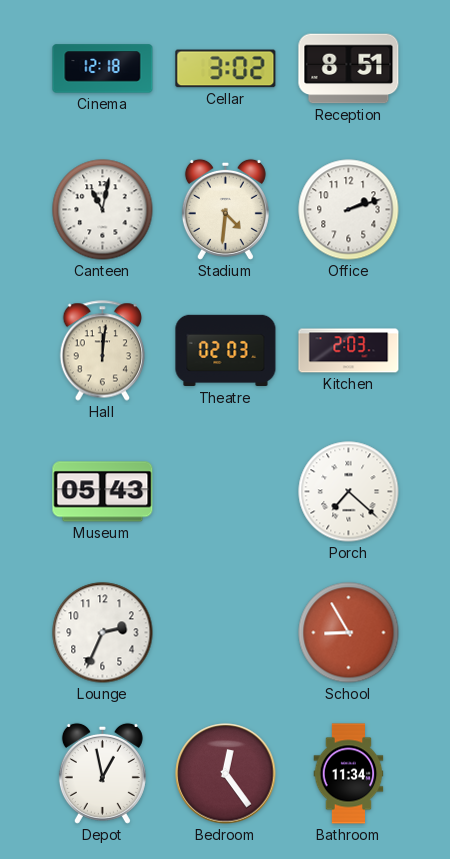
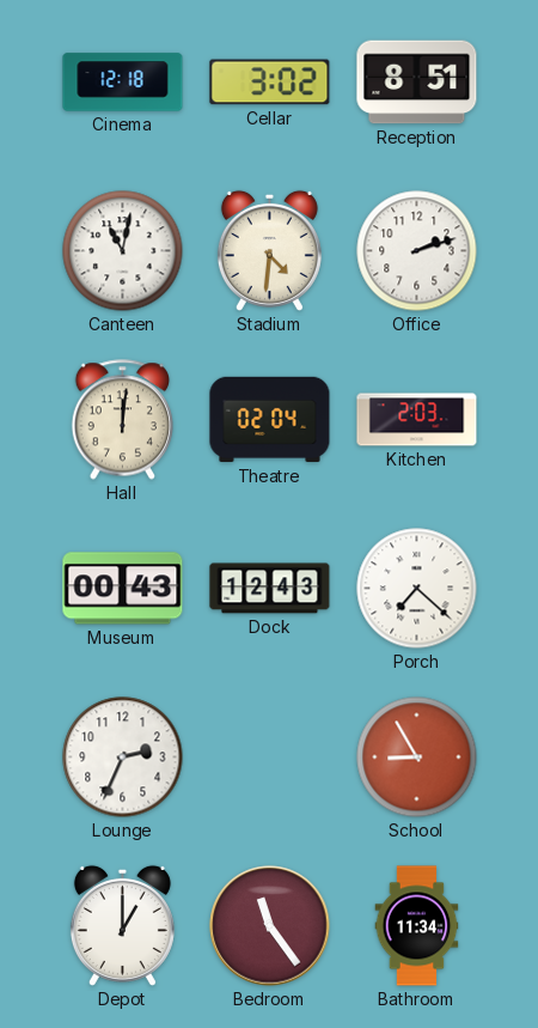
Theatre: 02:03 -> 02:04
Museum: 05:43 -> 00:43
Dock: none -> 12:43
Depot: 12:58 -> 1:00
Bedroom: 12:24 -> 11:24
